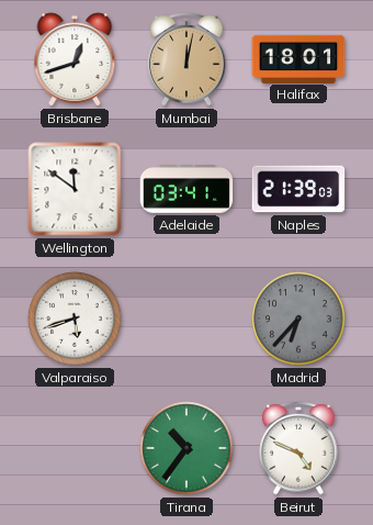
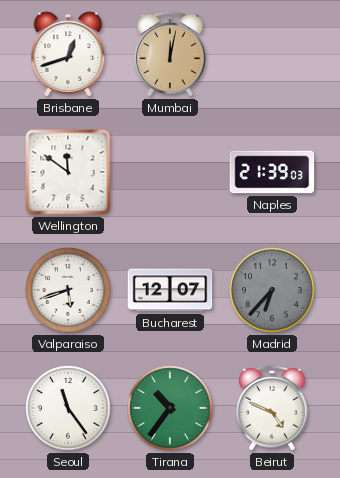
Halifax: 18:01 -> none
Adelaide: 03:41 -> none
Bucharest: none -> 12:07
Seoul: none -> 11:24
